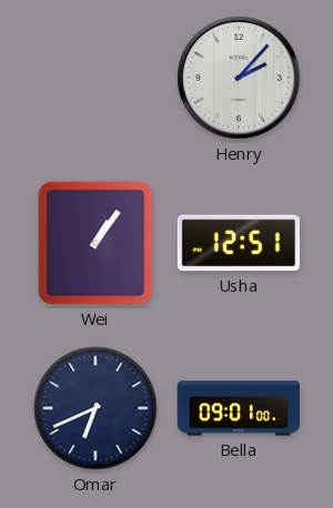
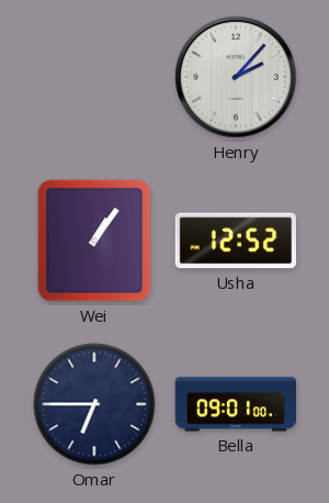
Usha: 12:51 -> 12:52
Omar: 6:41 -> 6:45
